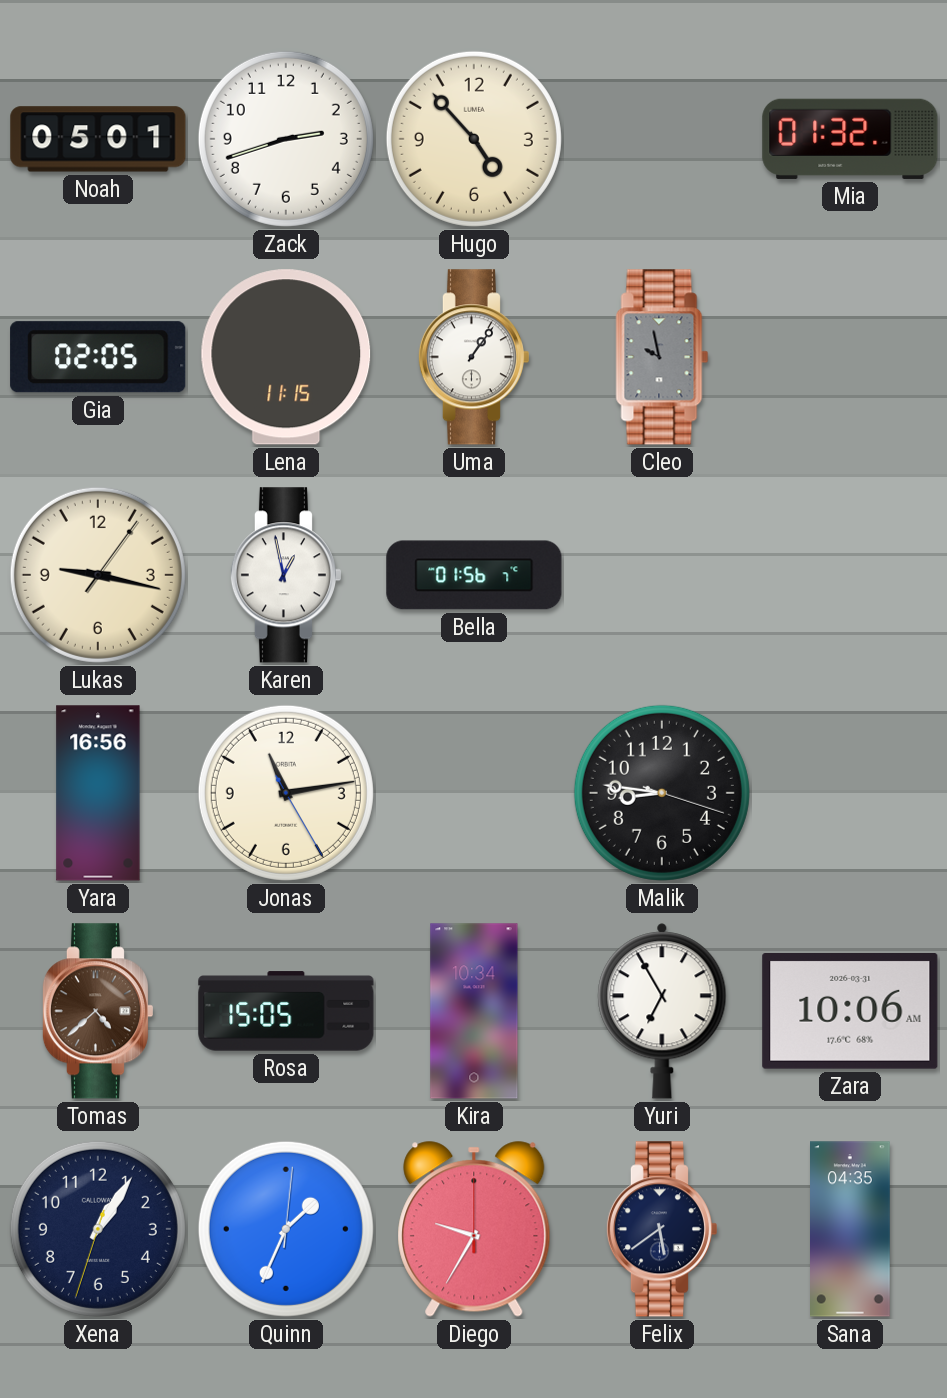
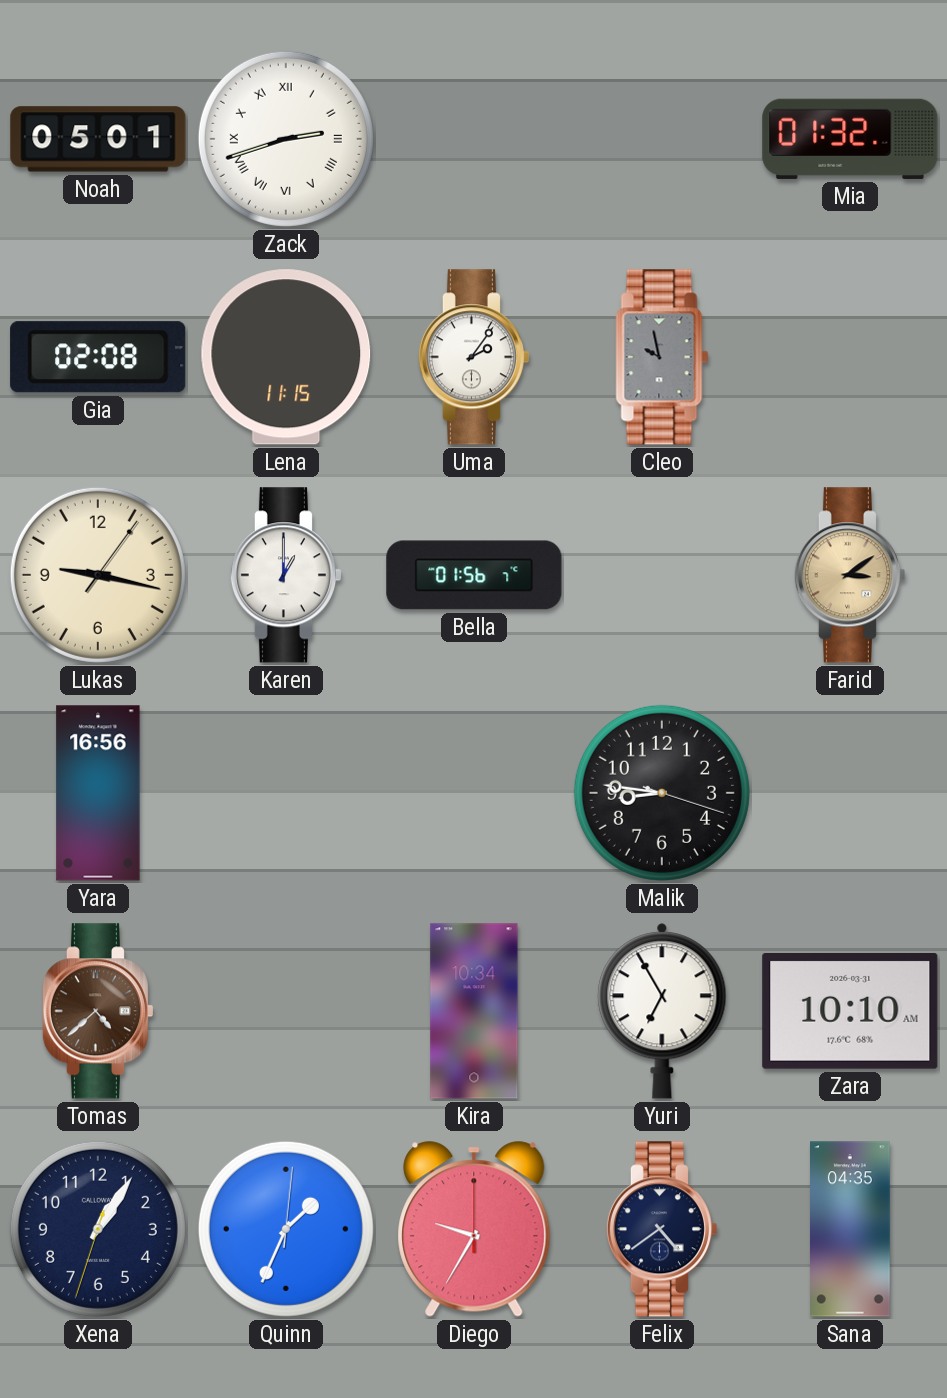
Zack numerals: Arabic -> Roman
Hugo: 4:53 -> none
Gia: 02:05 -> 02:08
Uma: 1:06 -> 2:06
Karen: 12:58 -> 1:00
Farid: none -> 3:09
Jonas: 11:13 -> none
Rosa: 15:05 -> none
Zara: 10:06 -> 10:10
Felix: 5:39 -> 4:39
